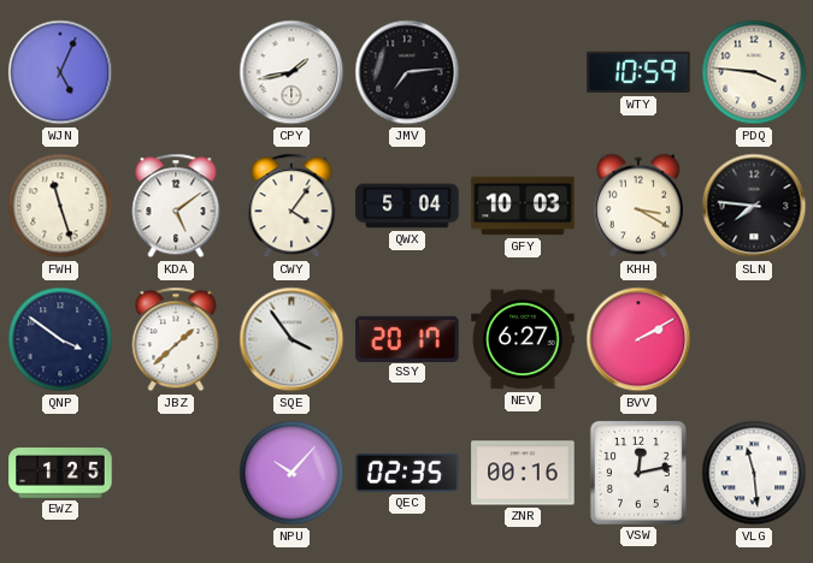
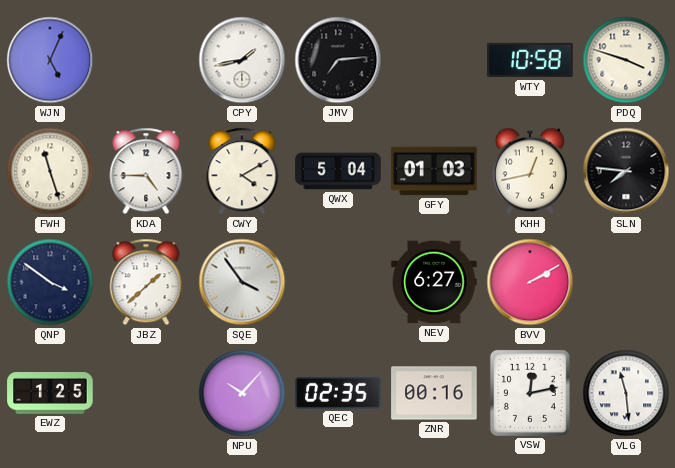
WTY: 10:59 -> 10:58
PDQ: 3:46 -> 3:48
KDA: 5:09 -> 4:45
CWY: 4:06 -> 4:10
GFY: 10:03 -> 01:03
KHH: 3:20 -> 12:43
SSY: 20:17 -> none
